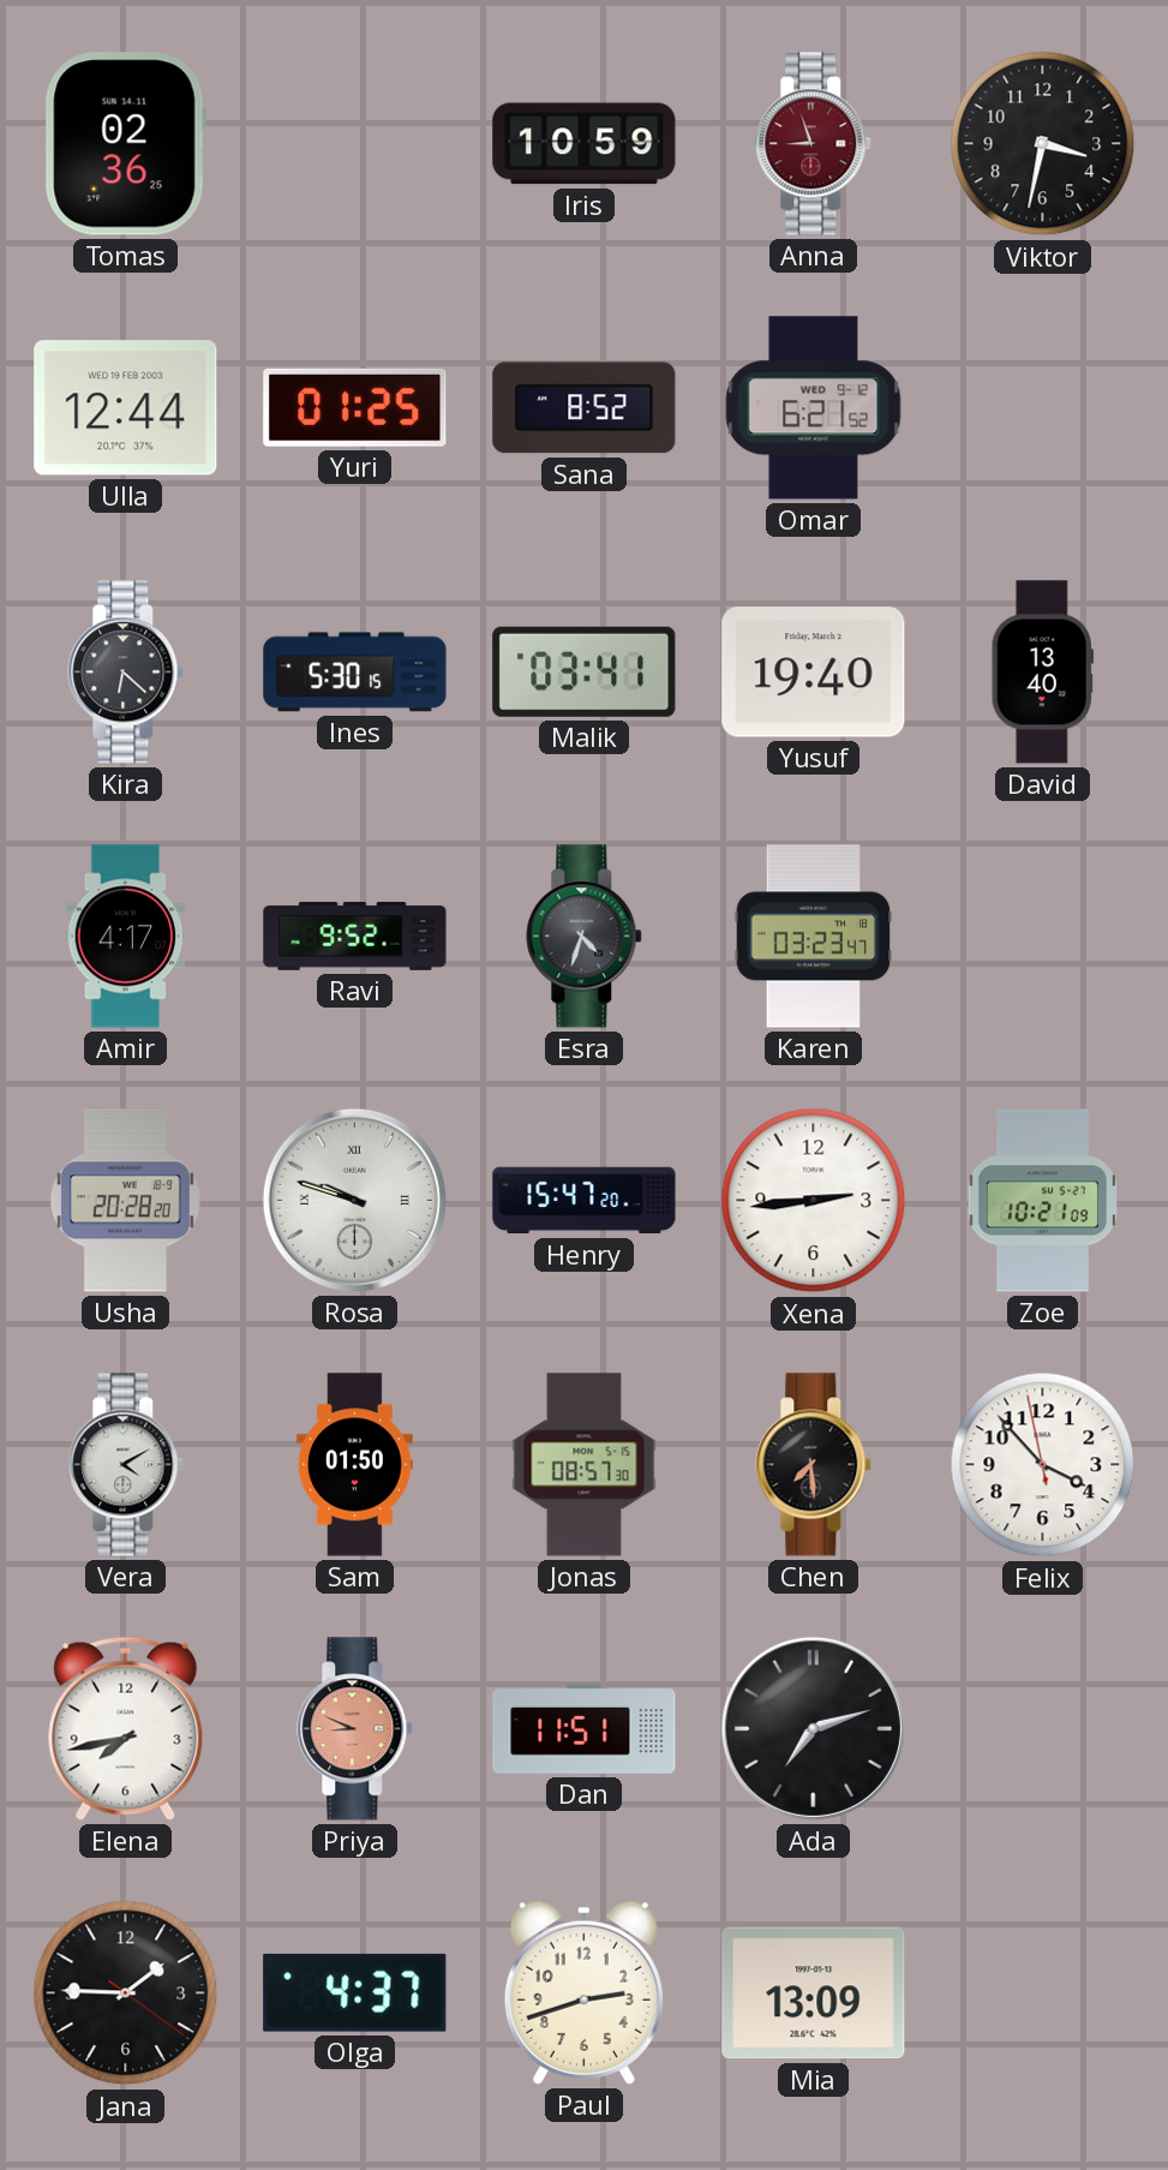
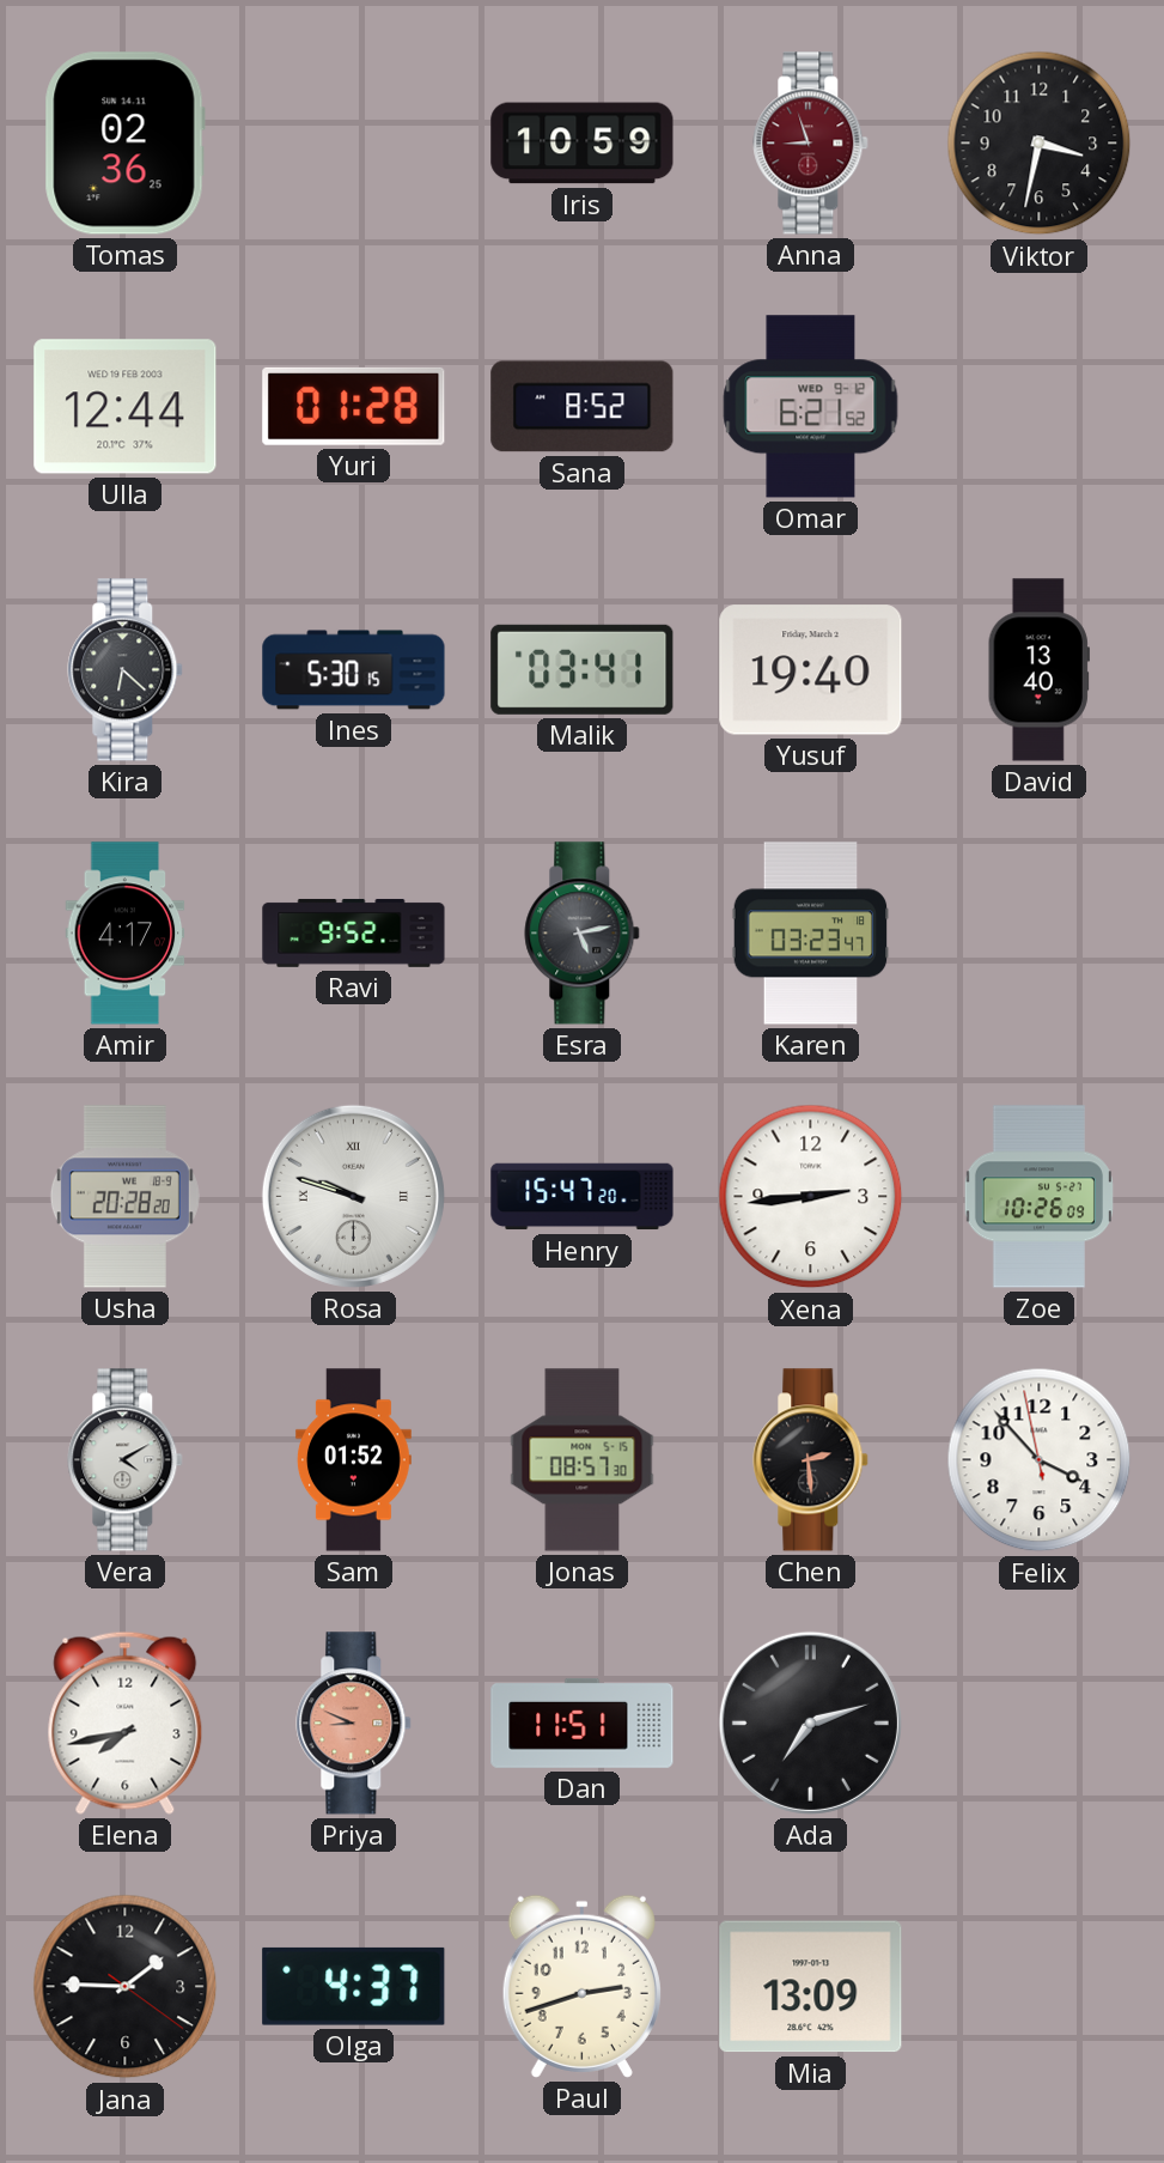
Yuri: 01:25 -> 01:28
Esra: 4:33 -> 5:13
Zoe: 10:21 -> 10:26
Sam: 01:50 -> 01:52
Chen: 7:29 -> 2:29
